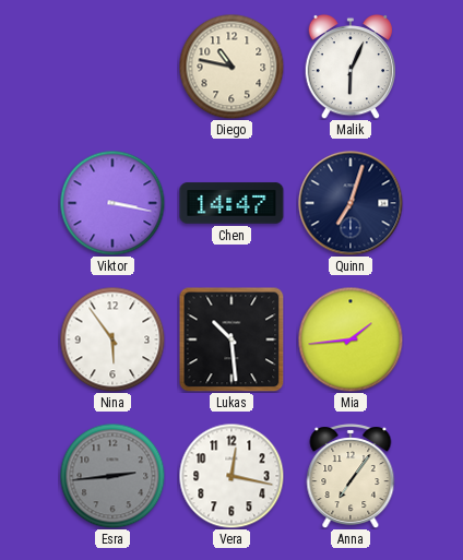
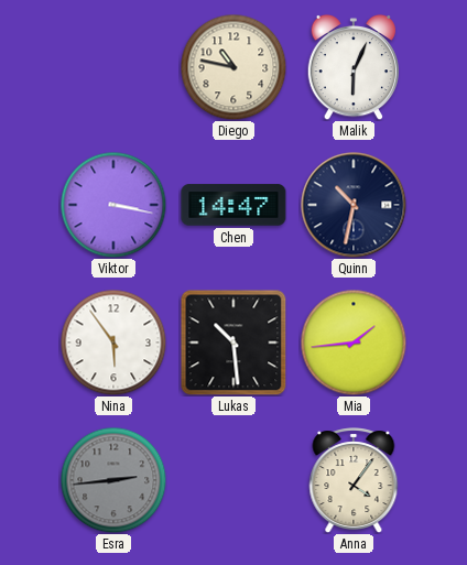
Quinn: 7:03 -> 10:32
Vera: 12:17 -> none
Anna: 7:06 -> 4:06
